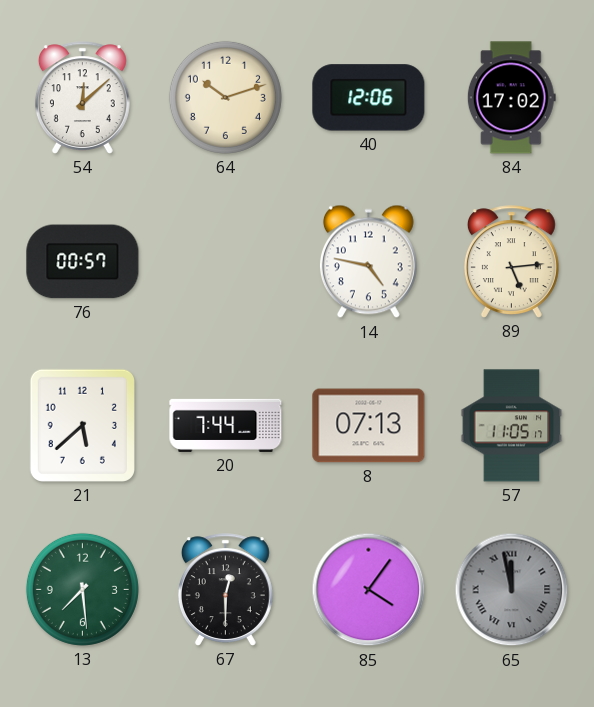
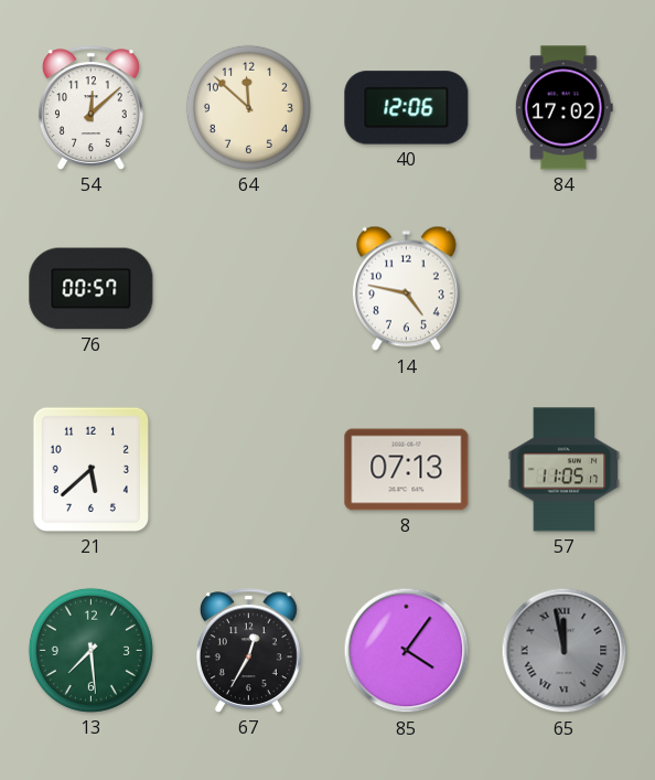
64: 10:12 -> 11:52
89: 5:14 -> none
20: 7:44 -> none
67: 12:30 -> 12:35
